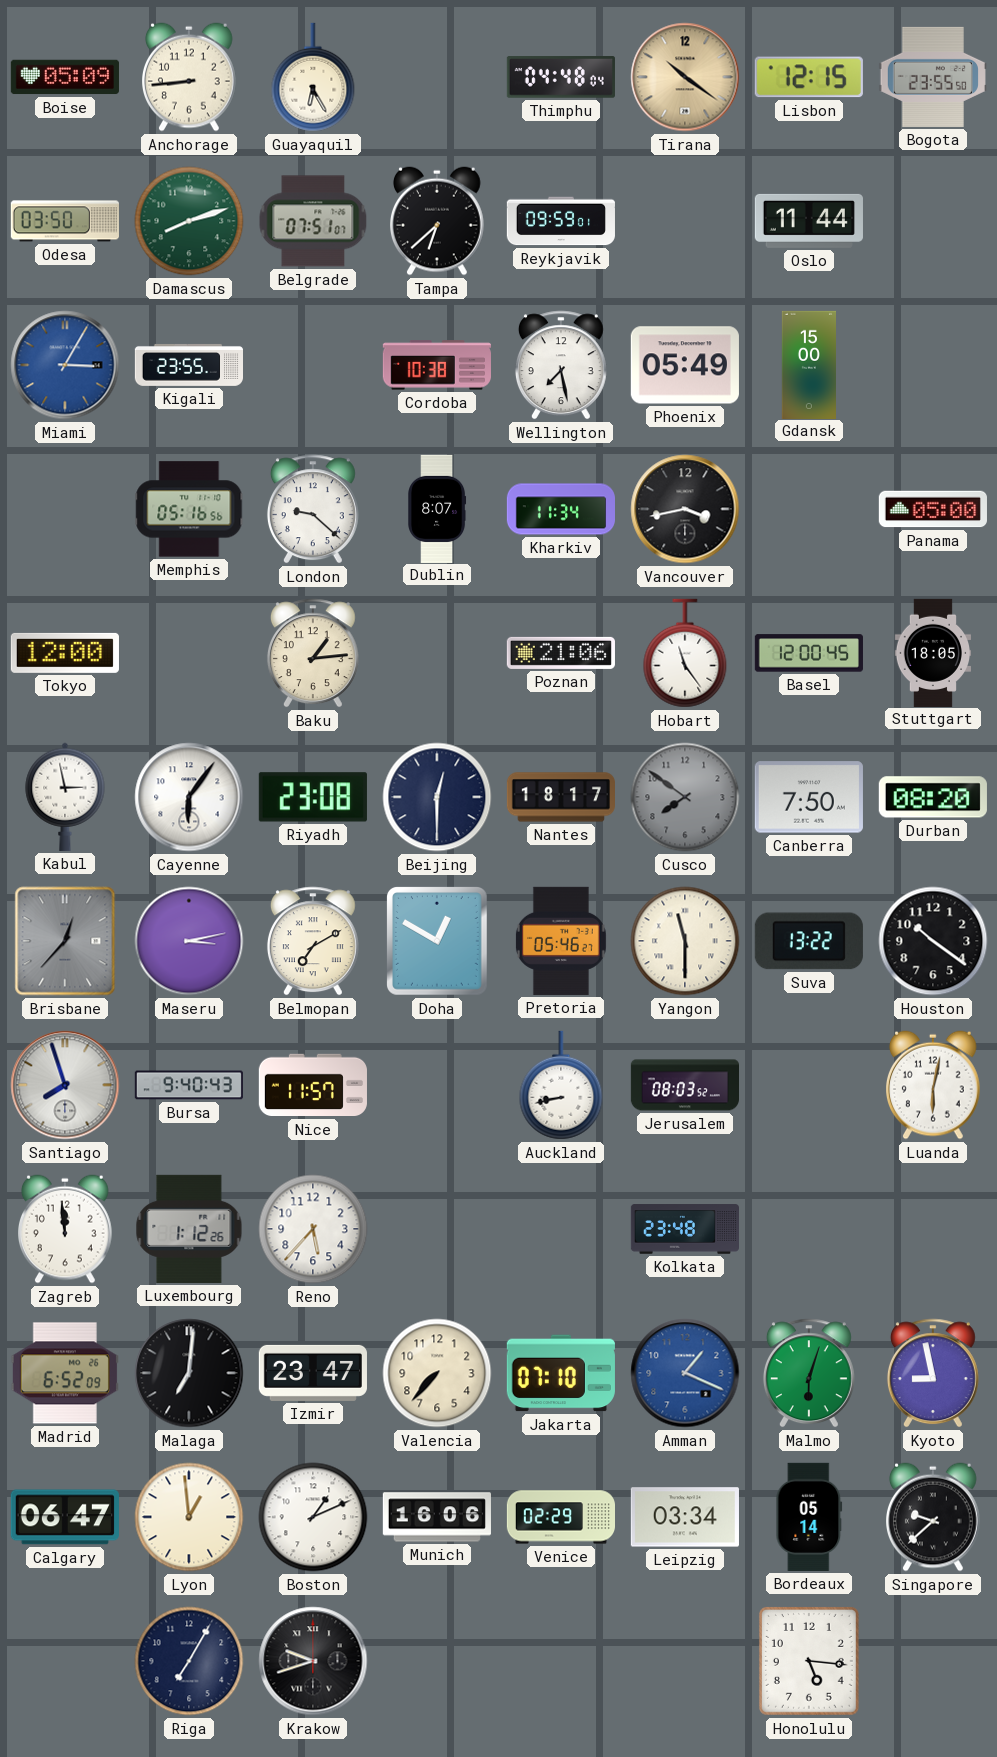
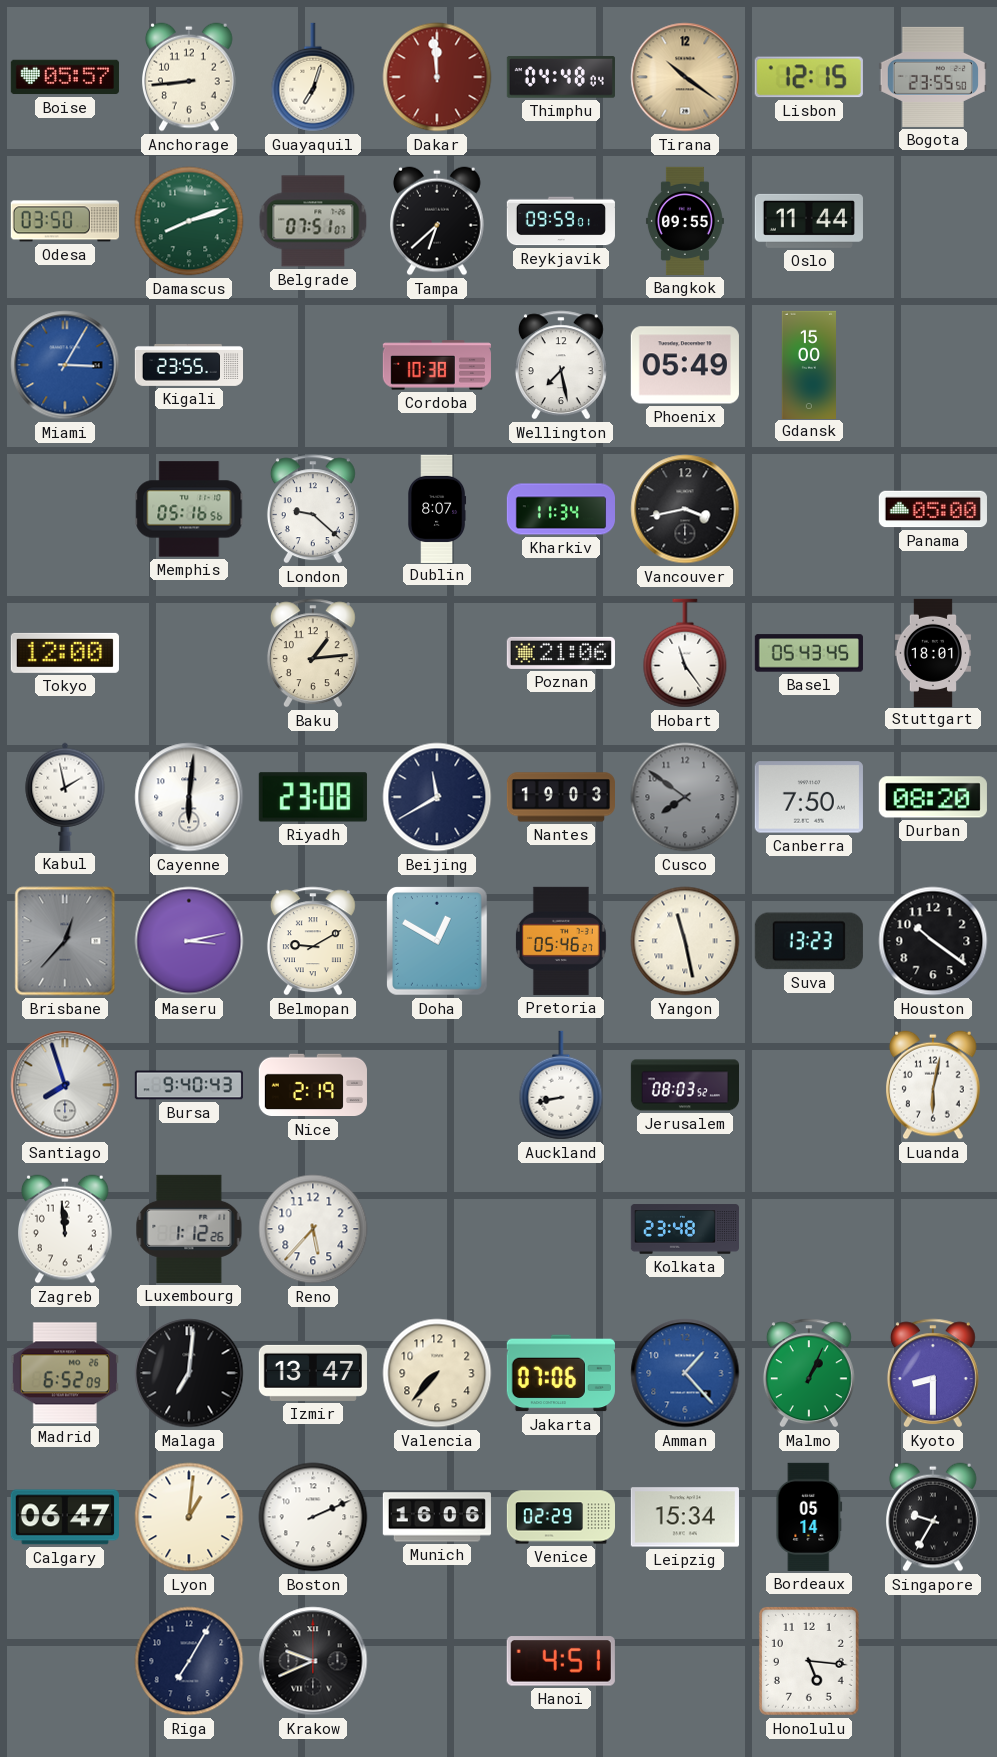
Boise: 05:09 -> 05:57
Guayaquil: 6:25 -> 7:03
Dakar: none -> 11:59
Bangkok: none -> 09:55
Basel: 12:00 -> 05:43
Stuttgart: 18:05 -> 18:01
Kabul: 2:58 -> 1:58
Cayenne: 6:06 -> 6:01
Beijing: 12:30 -> 11:40
Nantes: 18:17 -> 19:03
Belmopan: 7:10 -> 9:10
Yangon: 11:30 -> 11:28
Suva: 13:22 -> 13:23
Nice: 11:57 -> 2:19
Izmir: 23:47 -> 13:47
Jakarta: 07:10 -> 07:06
Amman: 1:19 -> 1:23
Malmo: 6:03 -> 1:04
Kyoto: 8:58 -> 8:30
Lyon: 12:59 -> 1:01
Boston: 1:11 -> 2:11
Leipzig: 03:34 -> 15:34
Singapore: 9:38 -> 9:35
Krakow: 9:42 -> 9:41
Hanoi: none -> 4:51
